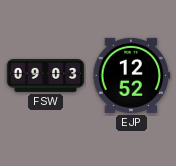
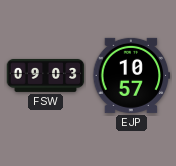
EJP: 12:52 -> 10:57
